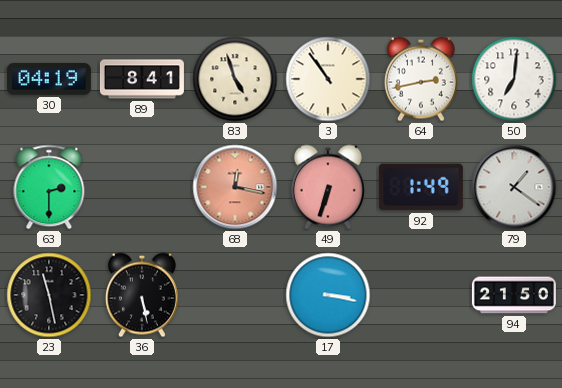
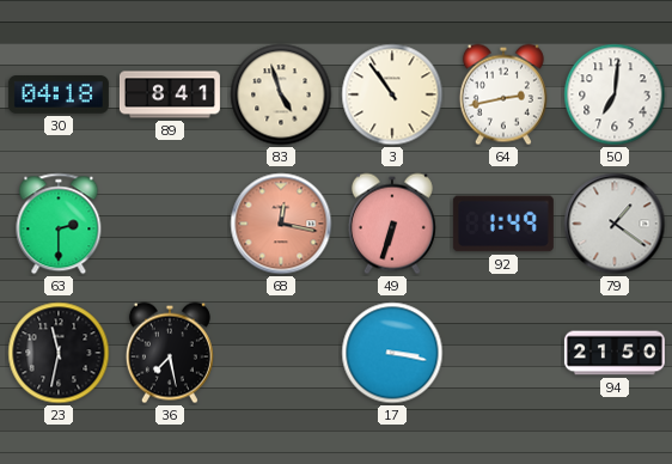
30: 04:19 -> 04:18
23: 11:28 -> 11:32
36: 5:28 -> 7:28
